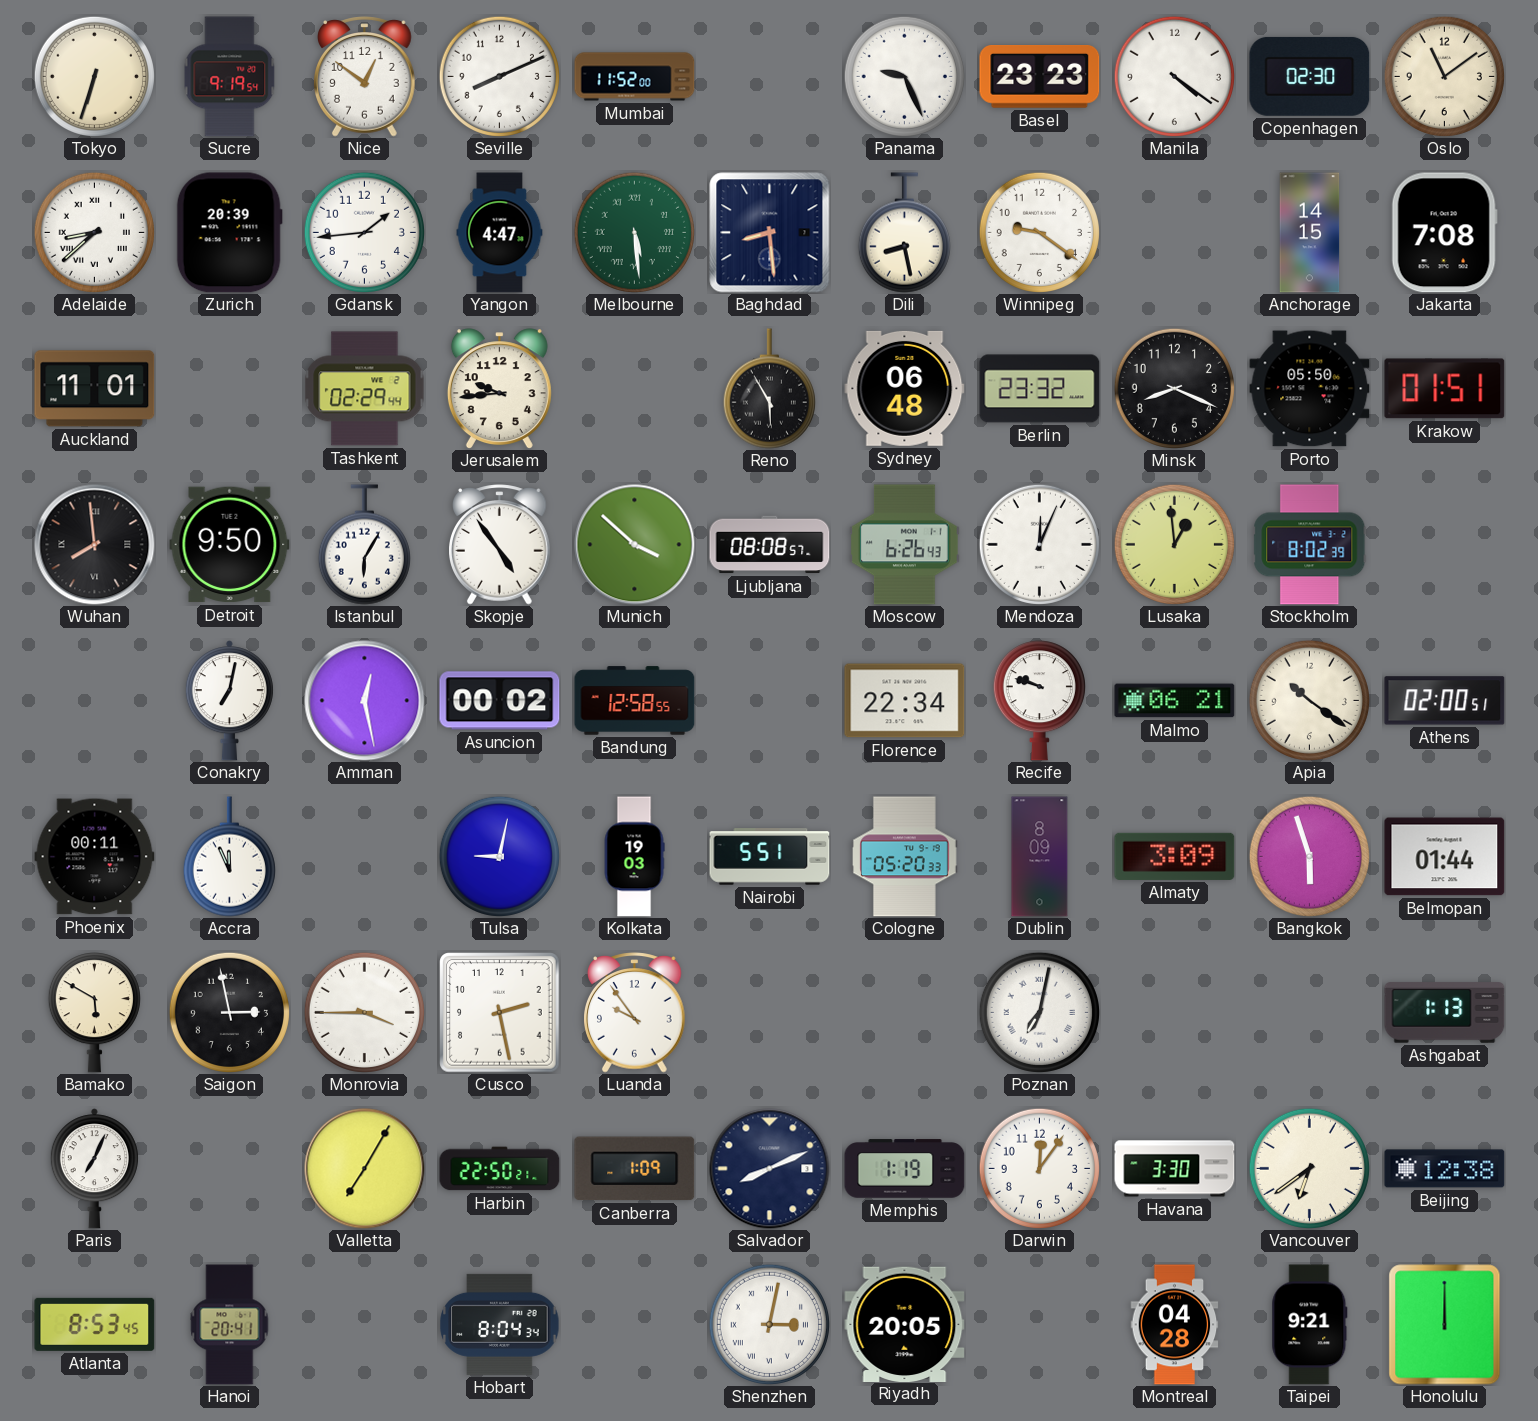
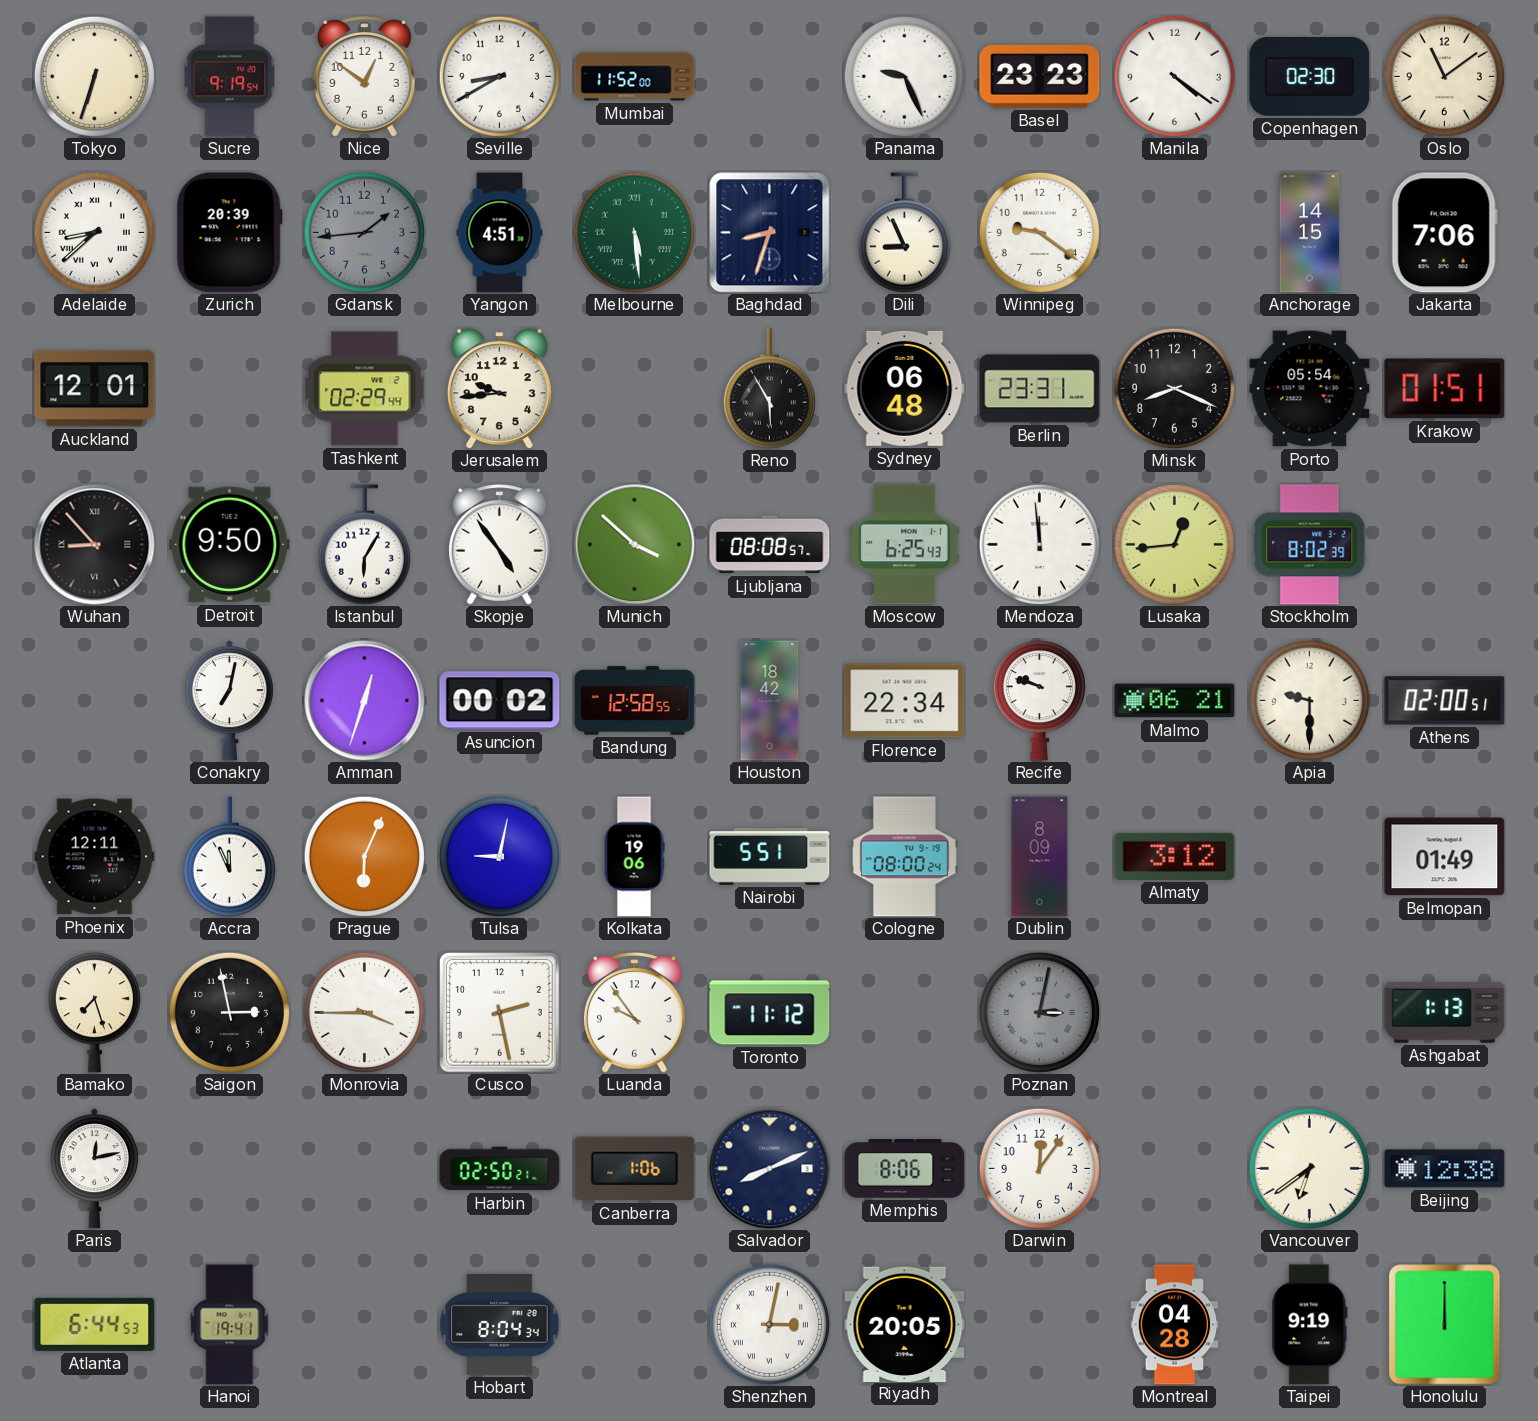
Seville: 8:11 -> 8:40
Gdansk dial: white -> grey
Yangon: 4:47 -> 4:51
Baghdad: 8:29 -> 8:33
Dili: 8:28 -> 8:56
Jakarta: 7:08 -> 7:06
Auckland: 11:01 -> 12:01
Berlin: 23:32 -> 23:31
Porto: 05:50 -> 05:54
Wuhan: 7:59 -> 8:53
Moscow: 6:26 -> 6:25
Mendoza: 12:04 -> 11:59
Lusaka: 12:59 -> 12:44
Amman: 12:28 -> 12:33
Houston: none -> 18:42
Apia: 10:21 -> 9:30
Phoenix: 00:11 -> 12:11
Prague: none -> 6:04
Kolkata: 19:03 -> 19:06
Cologne: 05:20 -> 08:00
Almaty: 3:09 -> 3:12
Bangkok: 5:57 -> none
Belmopan: 01:44 -> 01:49
Bamako: 5:50 -> 7:27
Toronto: none -> 11:12
Poznan: 7:02 -> 3:02
Poznan dial: white -> grey
Paris: 7:04 -> 12:13
Valletta: 7:05 -> none
Harbin: 22:50 -> 02:50
Canberra: 1:09 -> 1:06
Memphis: 1:19 -> 8:06
Havana: 3:30 -> none
Atlanta: 8:53 -> 6:44
Hanoi: 20:41 -> 19:41
Taipei: 9:21 -> 9:19
